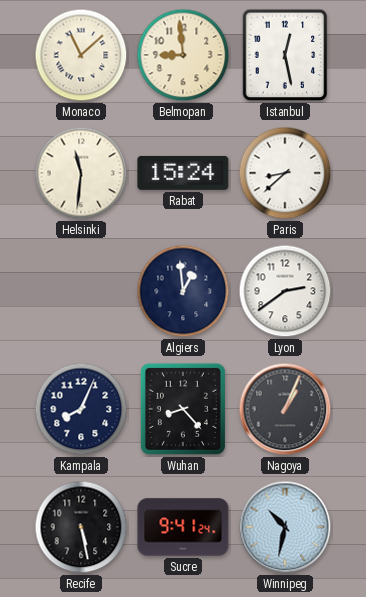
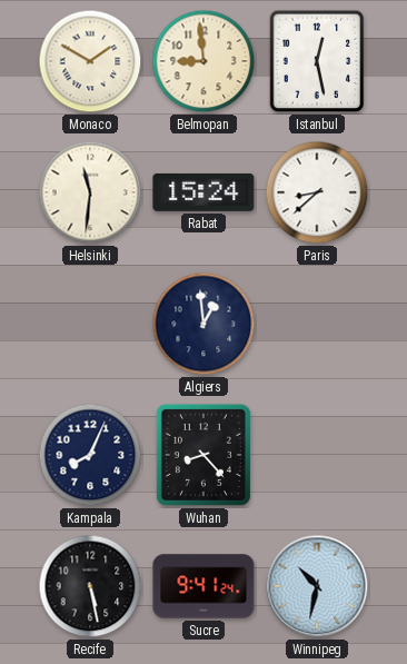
Monaco: 11:08 -> 1:50
Lyon: 2:39 -> none
Nagoya: 1:04 -> none
